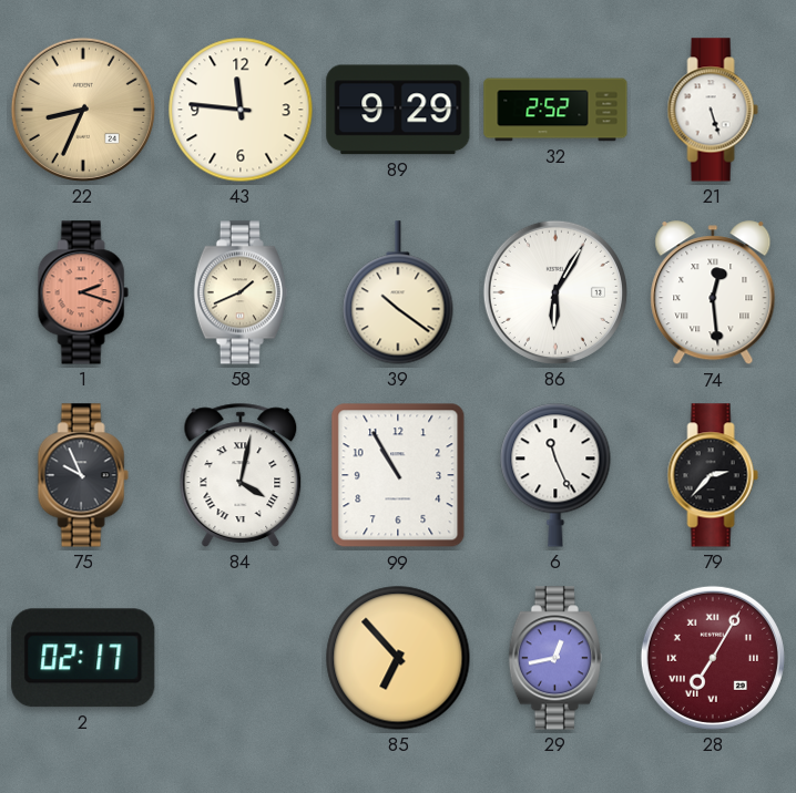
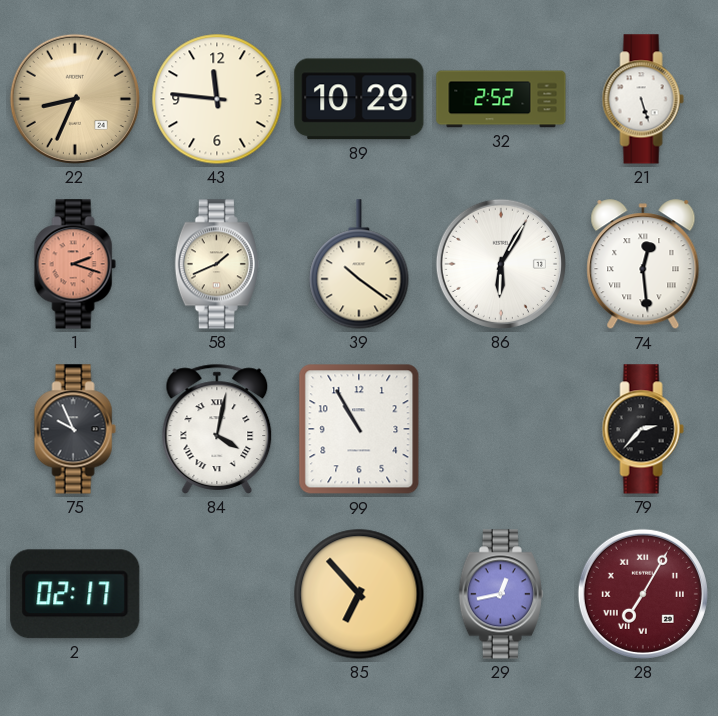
89: 9:29 -> 10:29
6: 11:26 -> none
